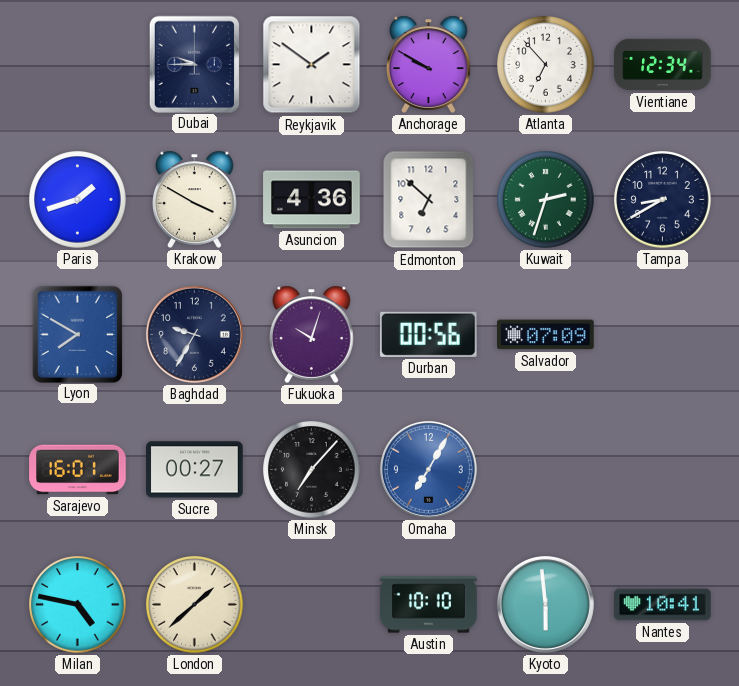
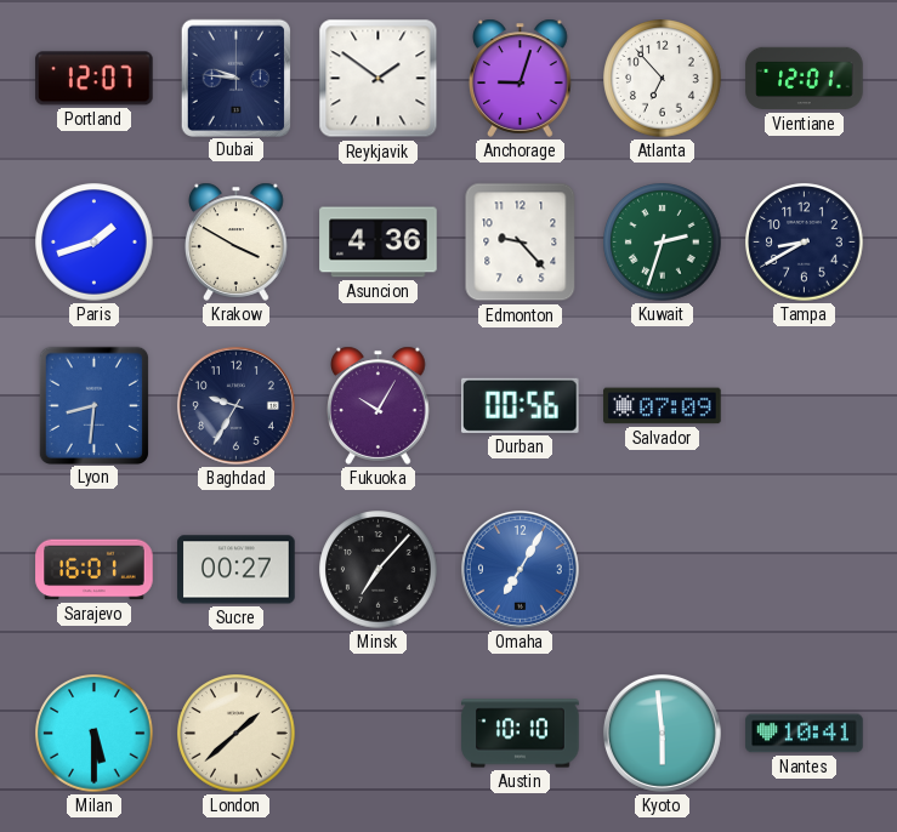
Portland: none -> 12:07
Dubai: 9:45 -> 9:46
Anchorage: 9:50 -> 9:03
Vientiane: 12:34 -> 12:01
Edmonton: 6:52 -> 9:23
Lyon: 7:50 -> 8:31
Fukuoka: 10:03 -> 10:05
Milan: 4:47 -> 5:30
